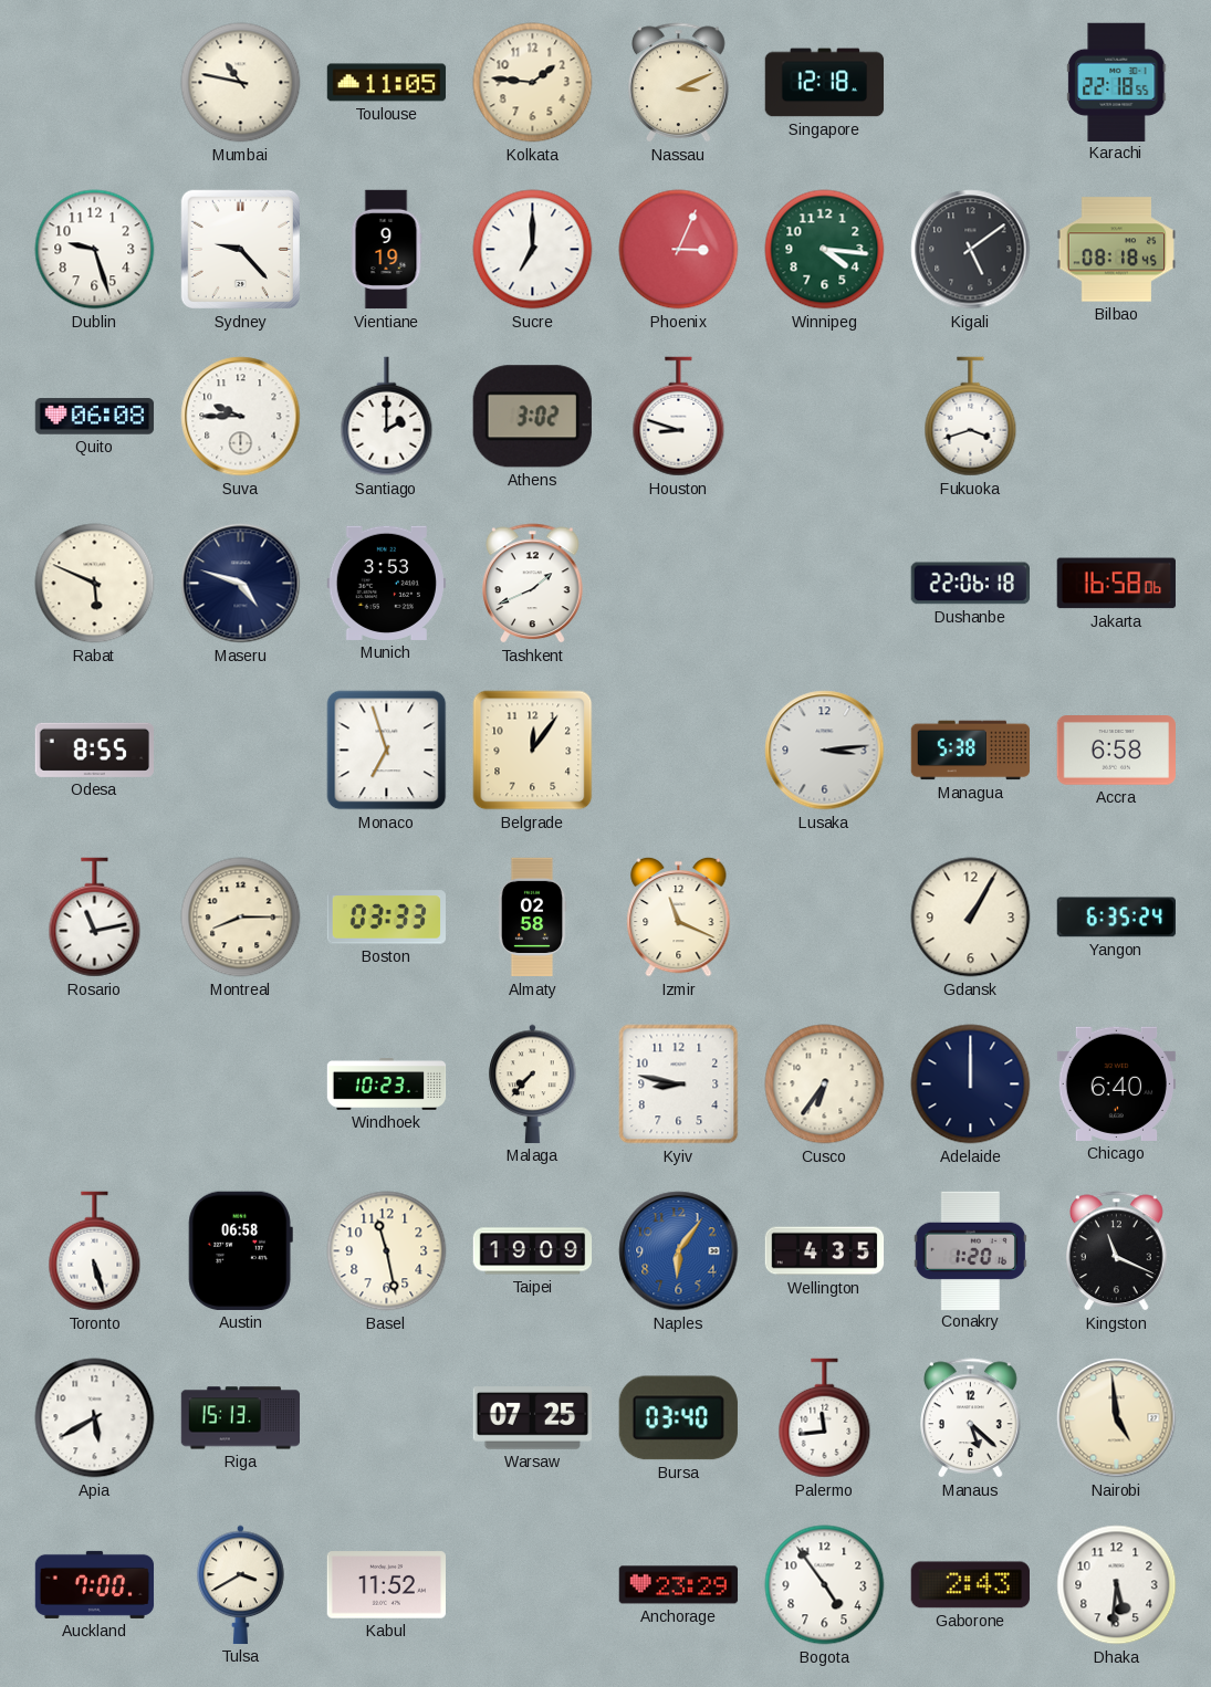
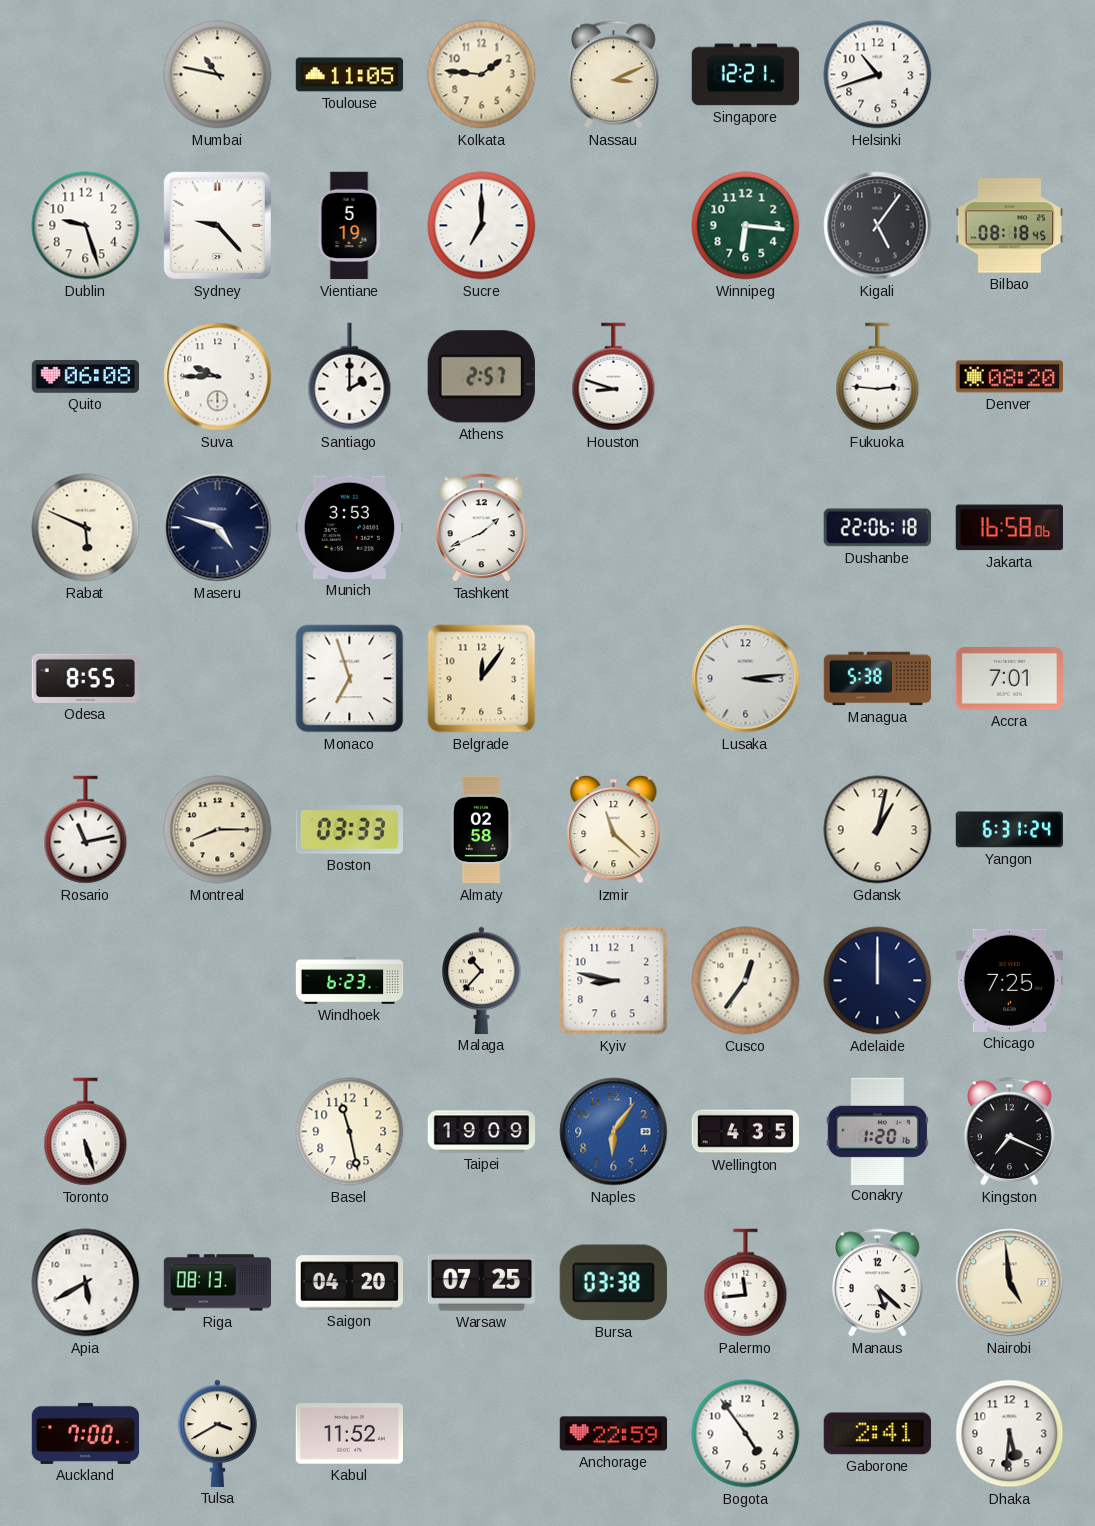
Singapore: 12:18 -> 12:21
Helsinki: none -> 10:42
Karachi: 22:18 -> none
Vientiane: 9:19 -> 5:19
Phoenix: 3:04 -> none
Winnipeg: 4:16 -> 6:16
Kigali: 5:09 -> 5:06
Athens: 3:02 -> 2:57
Fukuoka: 3:42 -> 2:46
Denver: none -> 08:20
Accra: 6:58 -> 7:01
Izmir: 11:19 -> 11:22
Gdansk: 1:05 -> 1:02
Yangon: 6:35 -> 6:31
Windhoek: 10:23 -> 6:23
Malaga: 7:37 -> 10:37
Cusco: 6:36 -> 12:36
Chicago: 6:40 -> 7:25
Austin: 06:58 -> none
Kingston: 11:19 -> 7:19
Riga: 15:13 -> 08:13
Saigon: none -> 04:20
Bursa: 03:40 -> 03:38
Anchorage: 23:29 -> 22:59
Gaborone: 2:43 -> 2:41
